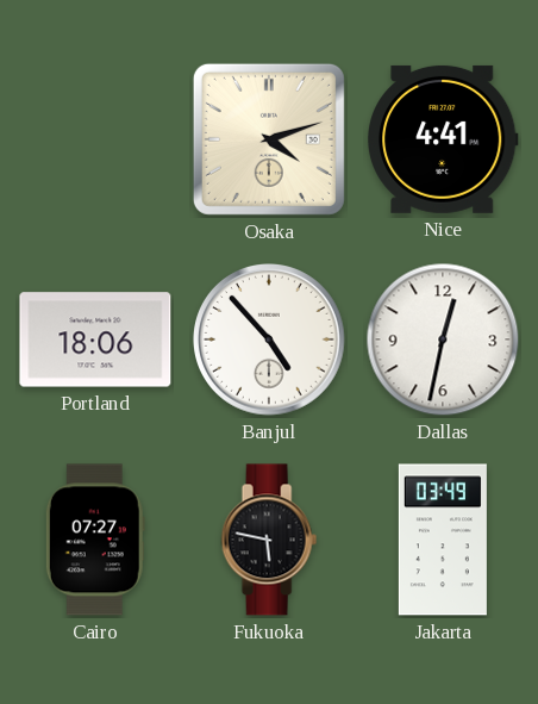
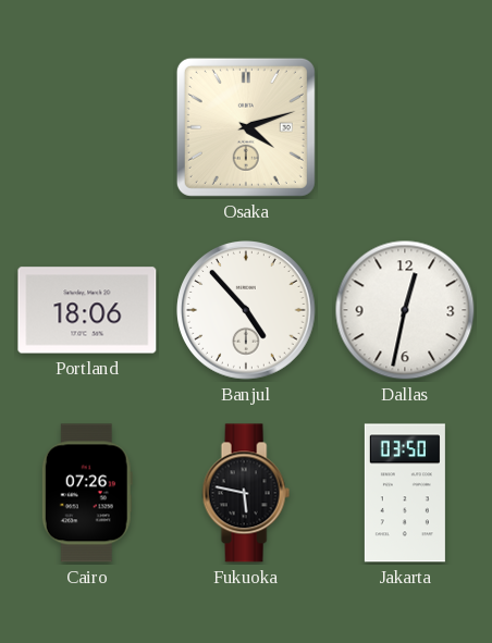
Nice: 4:41 -> none
Cairo: 07:27 -> 07:26
Jakarta: 03:49 -> 03:50
